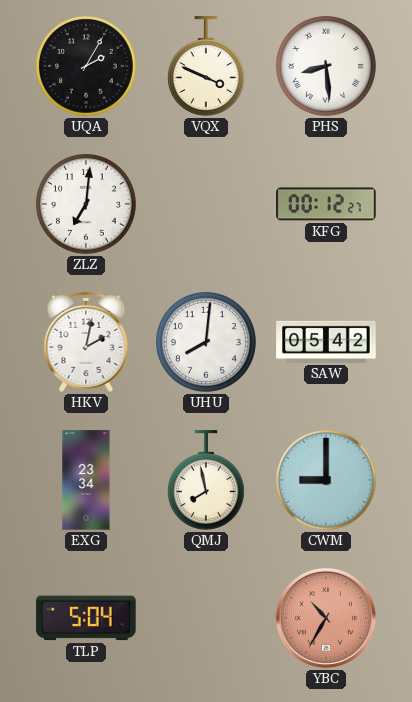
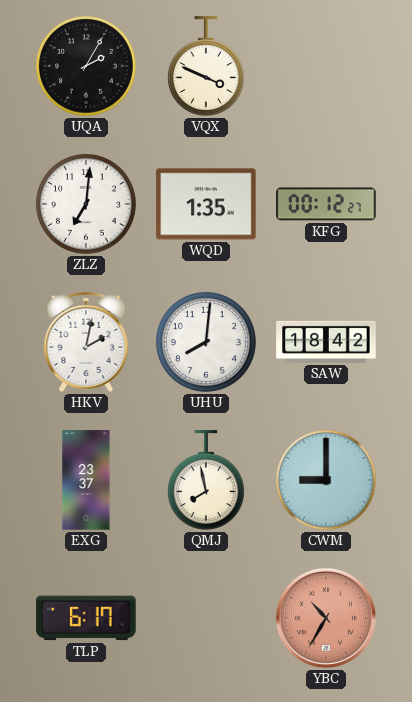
PHS: 8:29 -> none
WQD: none -> 1:35
SAW: 05:42 -> 18:42
EXG: 23:34 -> 23:37
TLP: 5:04 -> 6:17
